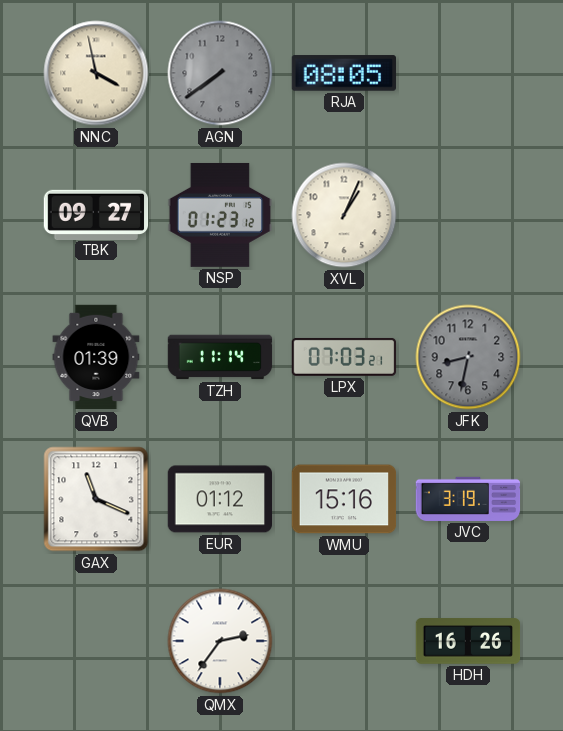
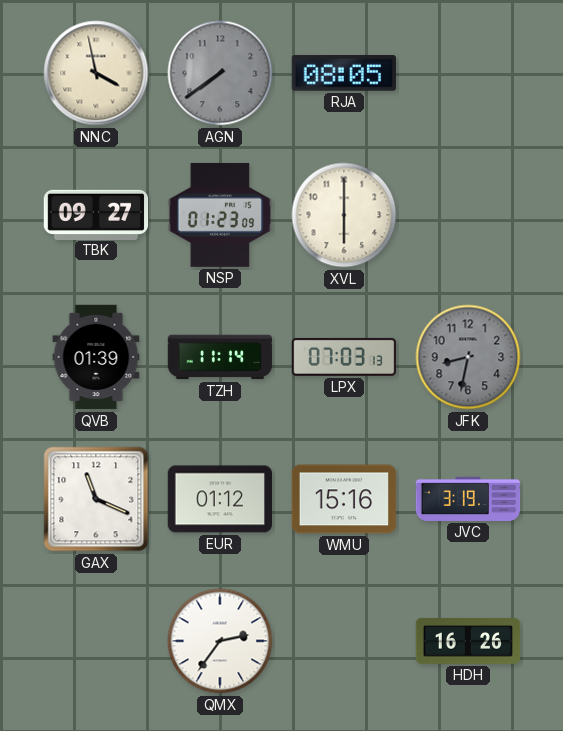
NSP: 01:23:12 -> 01:23:09
XVL: 1:04 -> 6:00
LPX: 07:03:21 -> 07:03:13
